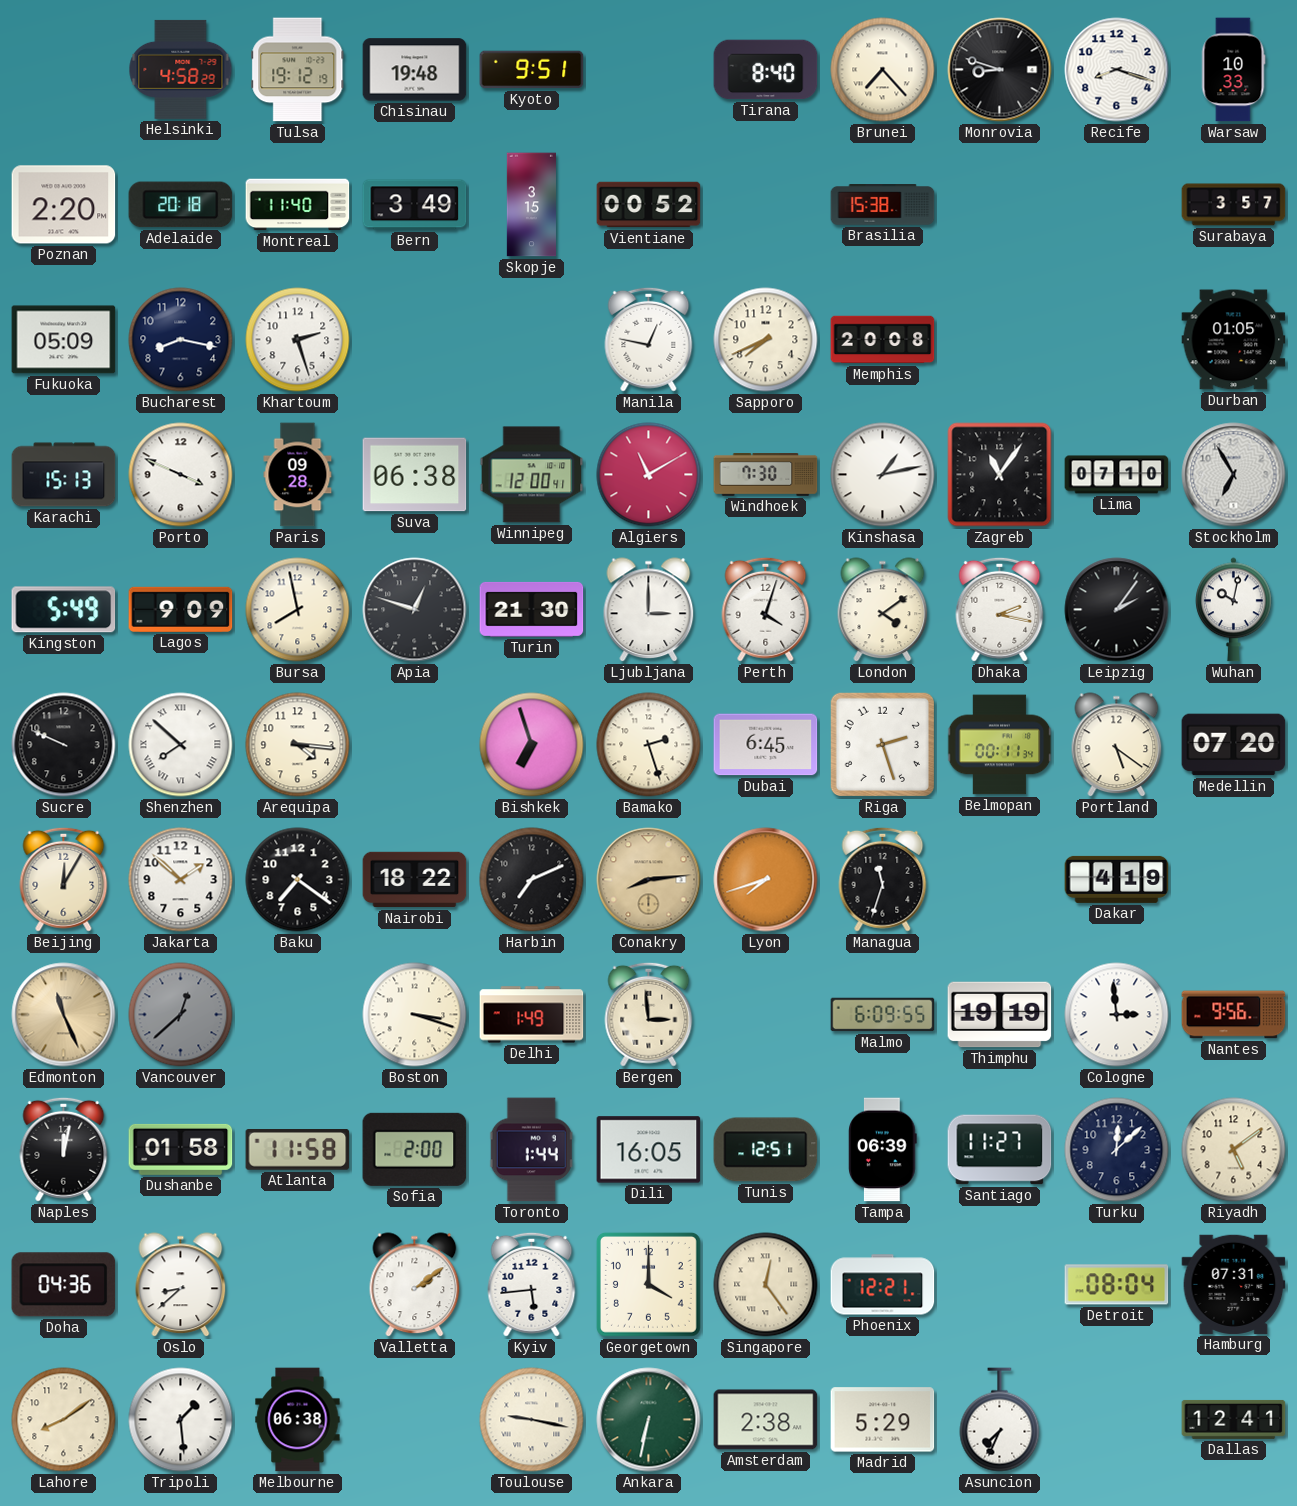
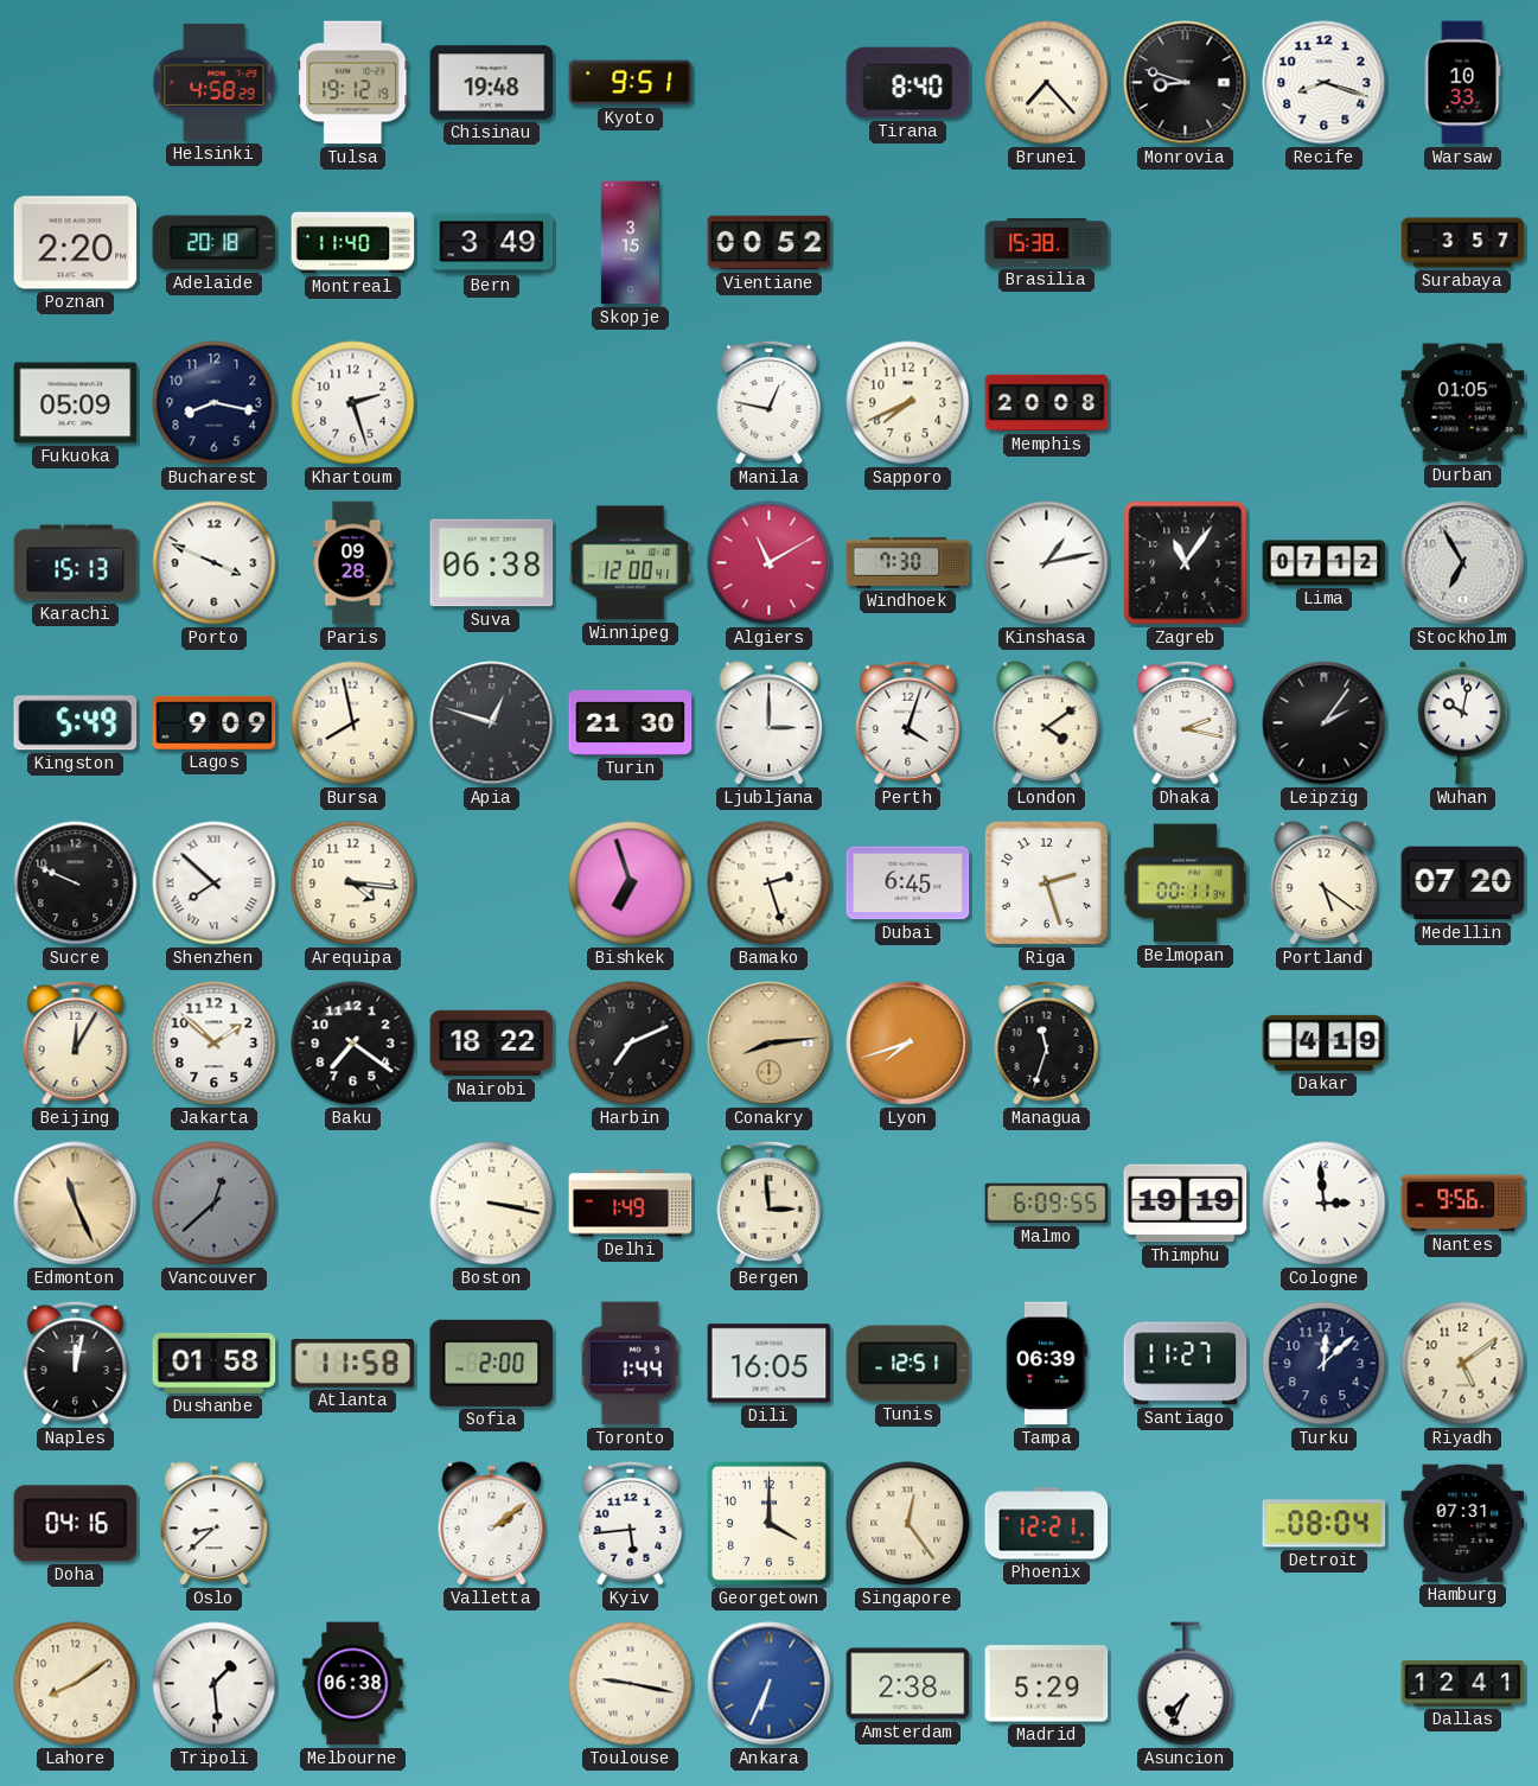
Lima: 07:10 -> 07:12
Boston: 3:18 -> 3:17
Doha: 04:36 -> 04:16
Ankara: 6:32 -> 6:34
Ankara dial: green -> blue
